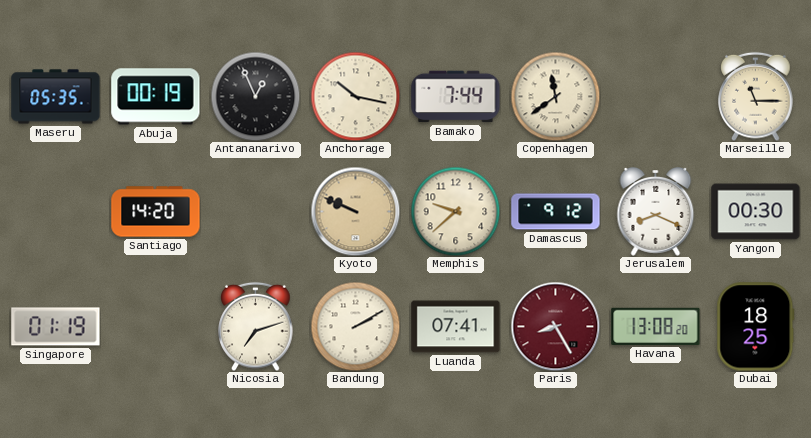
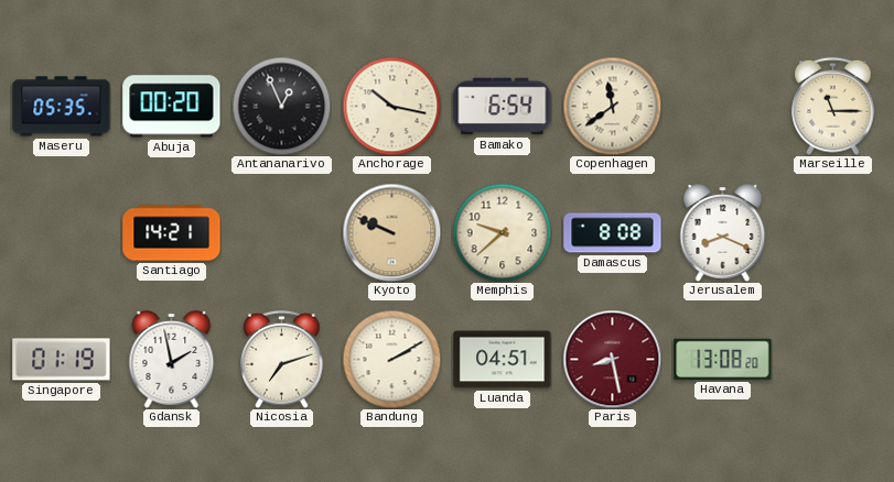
Abuja: 00:19 -> 00:20
Bamako: 7:44 -> 6:54
Santiago: 14:20 -> 14:21
Damascus: 9:12 -> 8:08
Yangon: 00:30 -> none
Gdansk: none -> 1:58
Luanda: 07:41 -> 04:51
Paris: 8:25 -> 8:28
Dubai: 18:25 -> none
